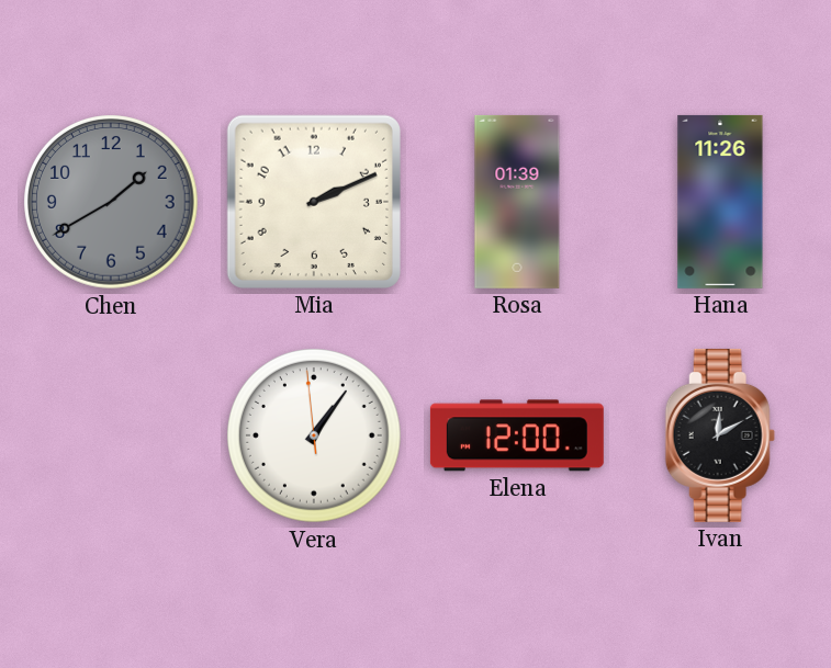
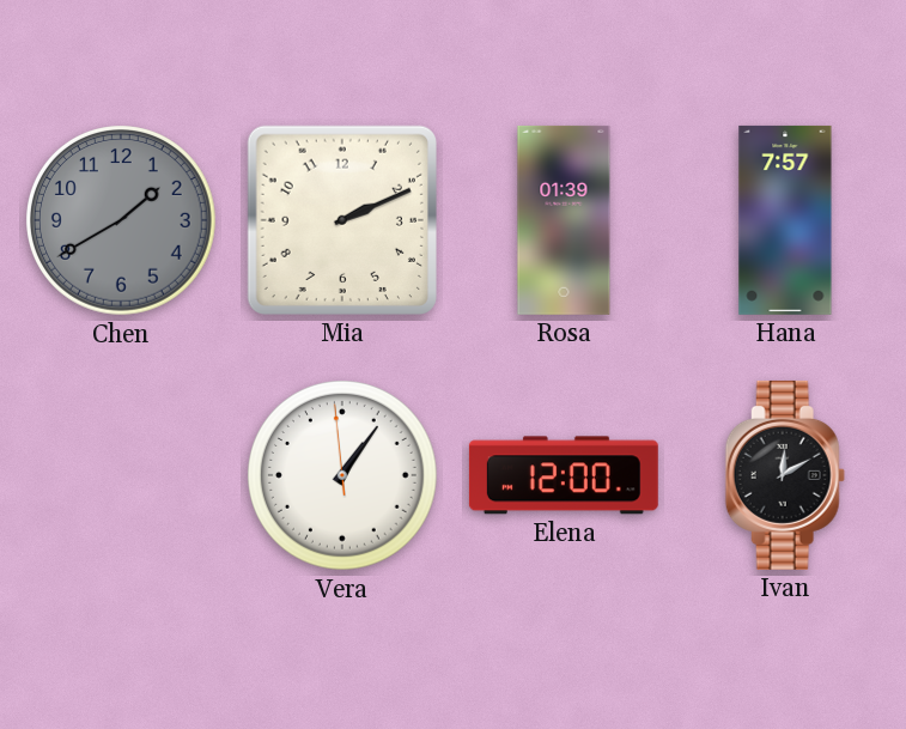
Hana: 11:26 -> 7:57
